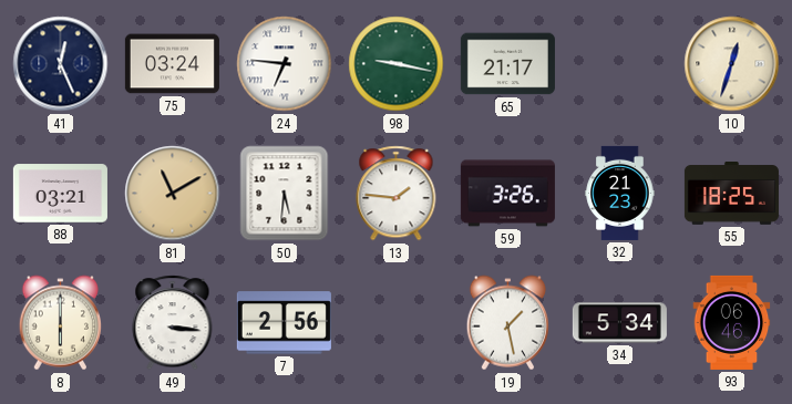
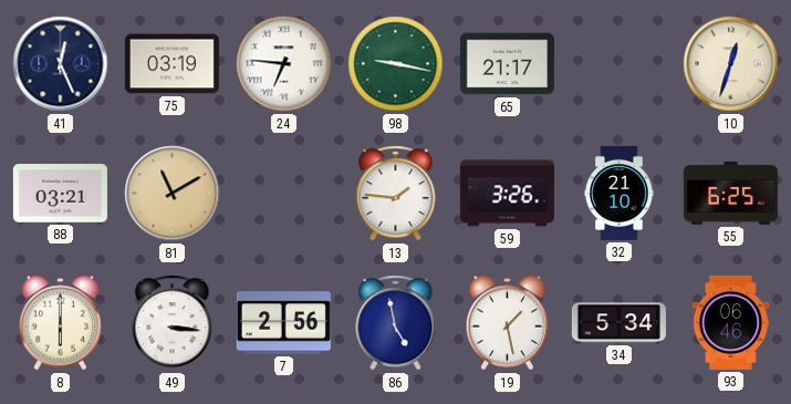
75: 03:24 -> 03:19
50: 5:31 -> none
32: 21:23 -> 21:10
55: 18:25 -> 6:25
86: none -> 4:58
